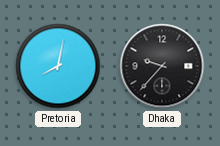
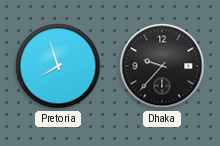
Pretoria: 8:02 -> 7:57
